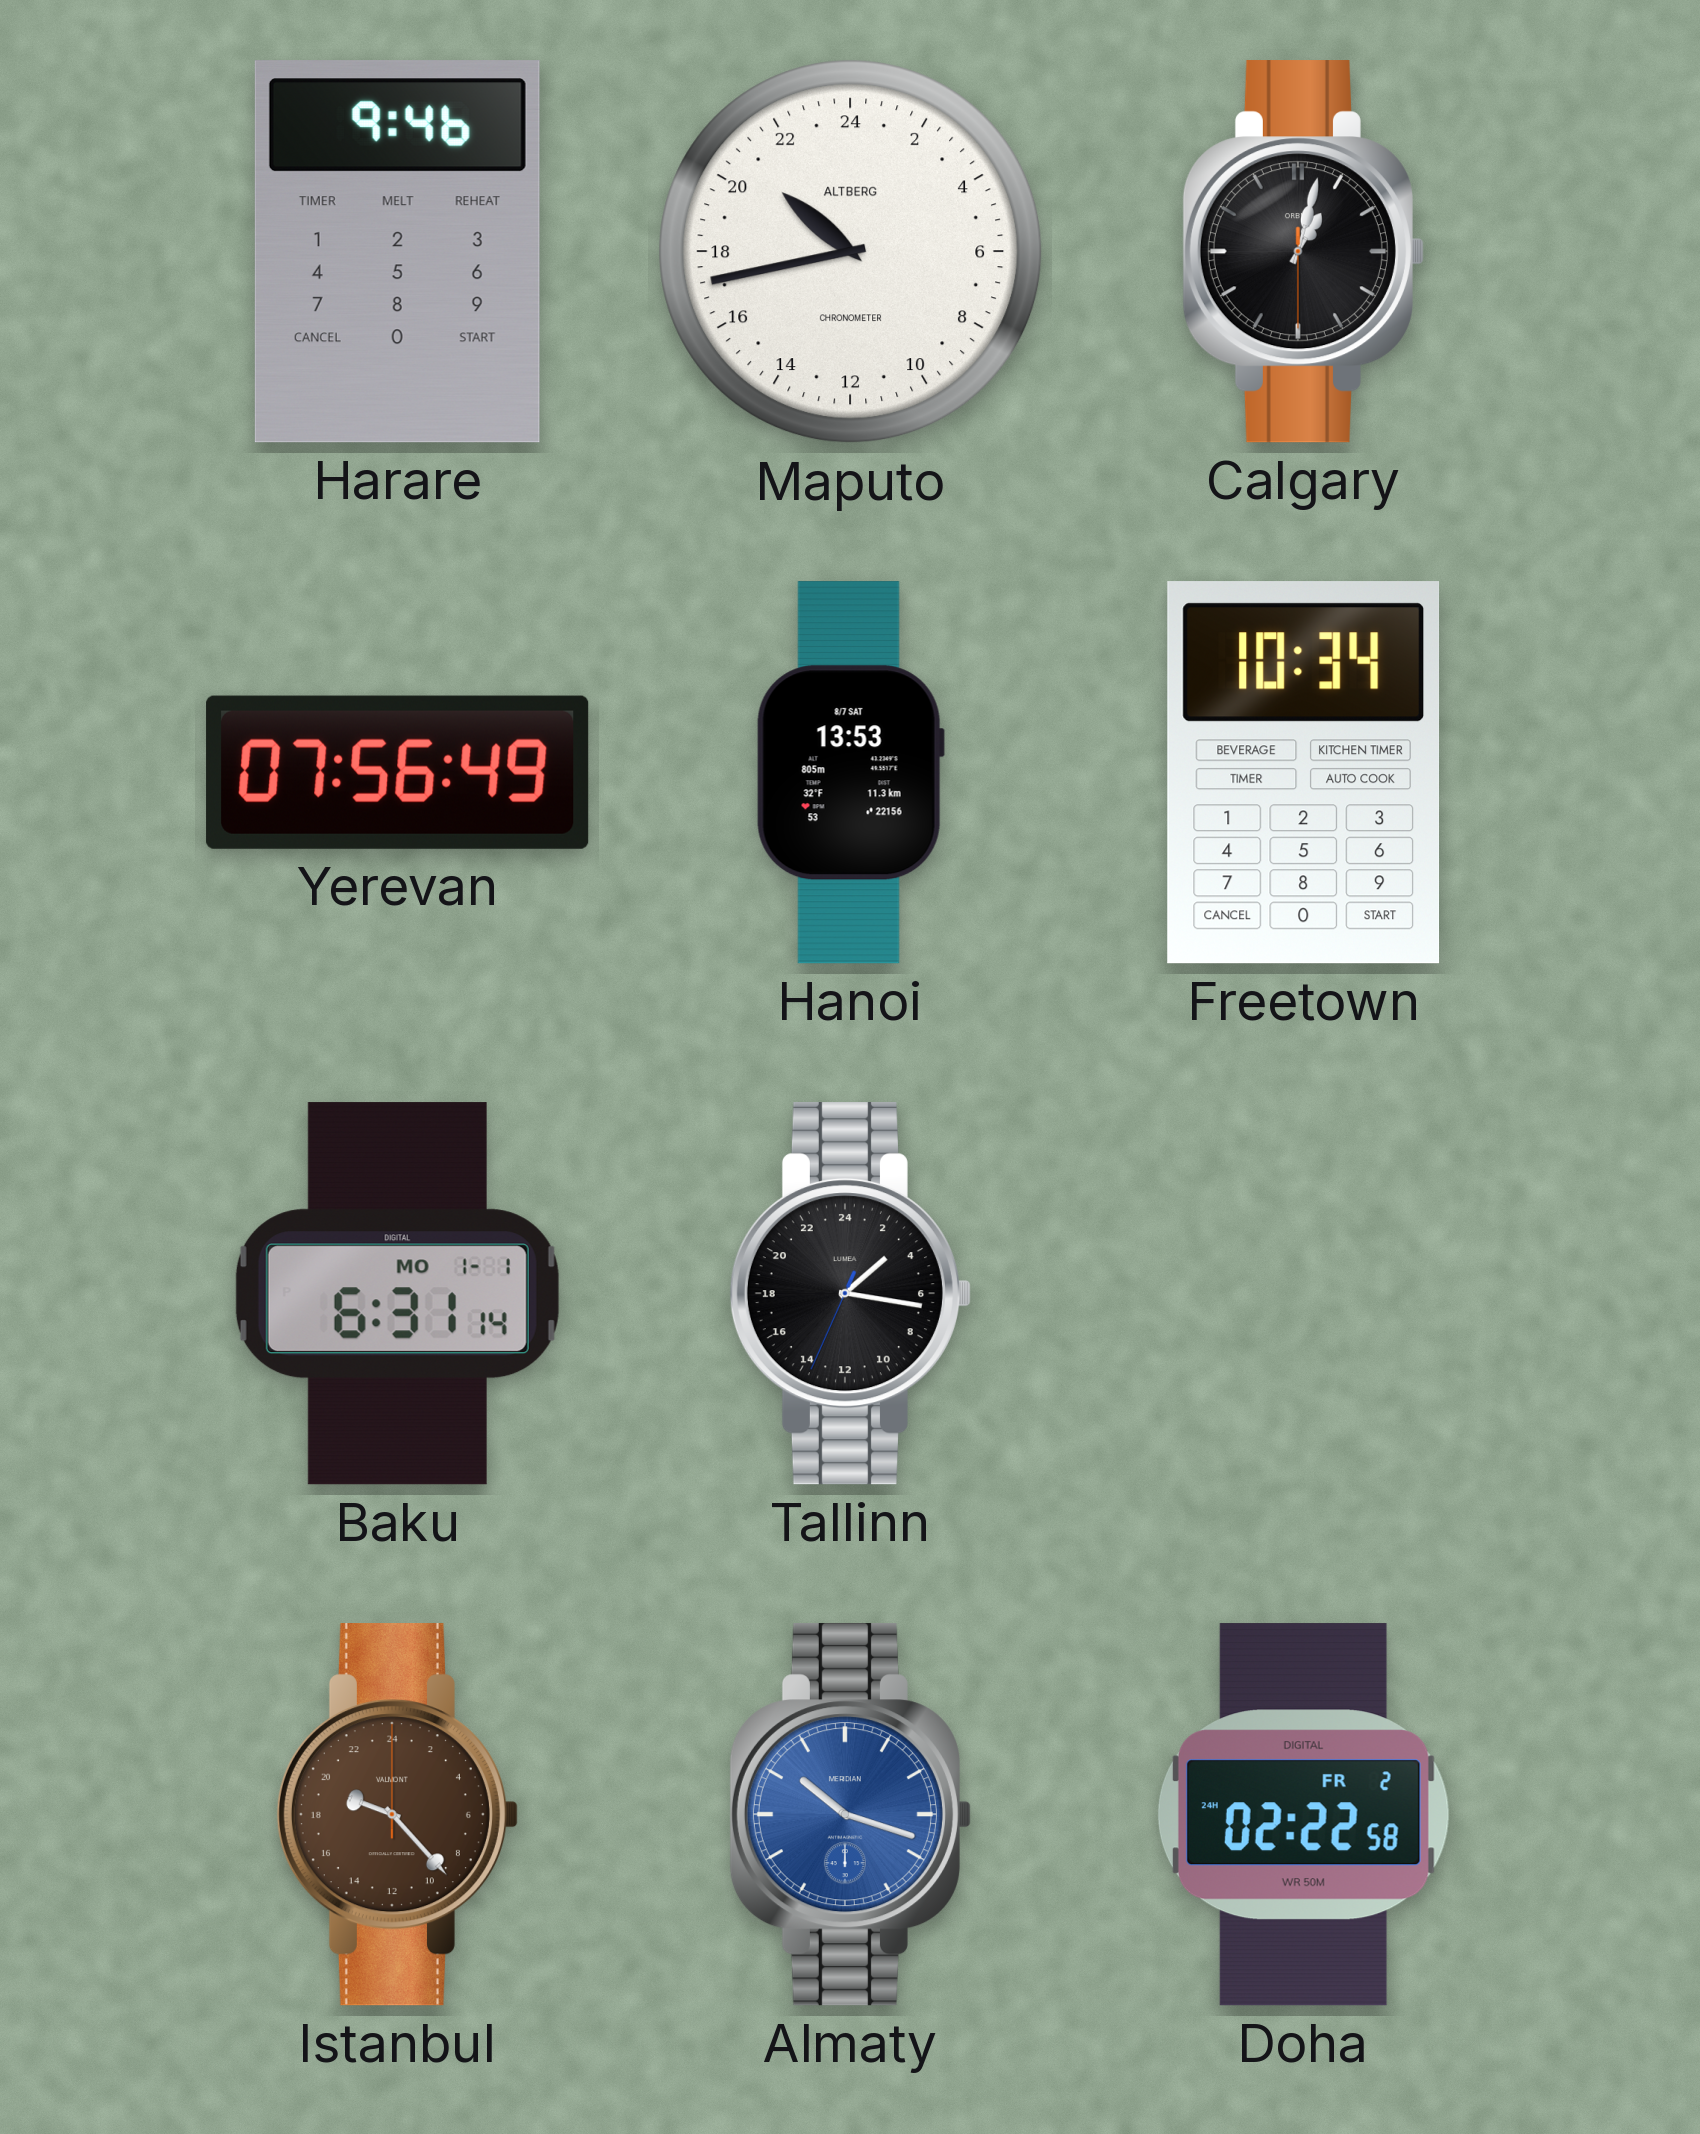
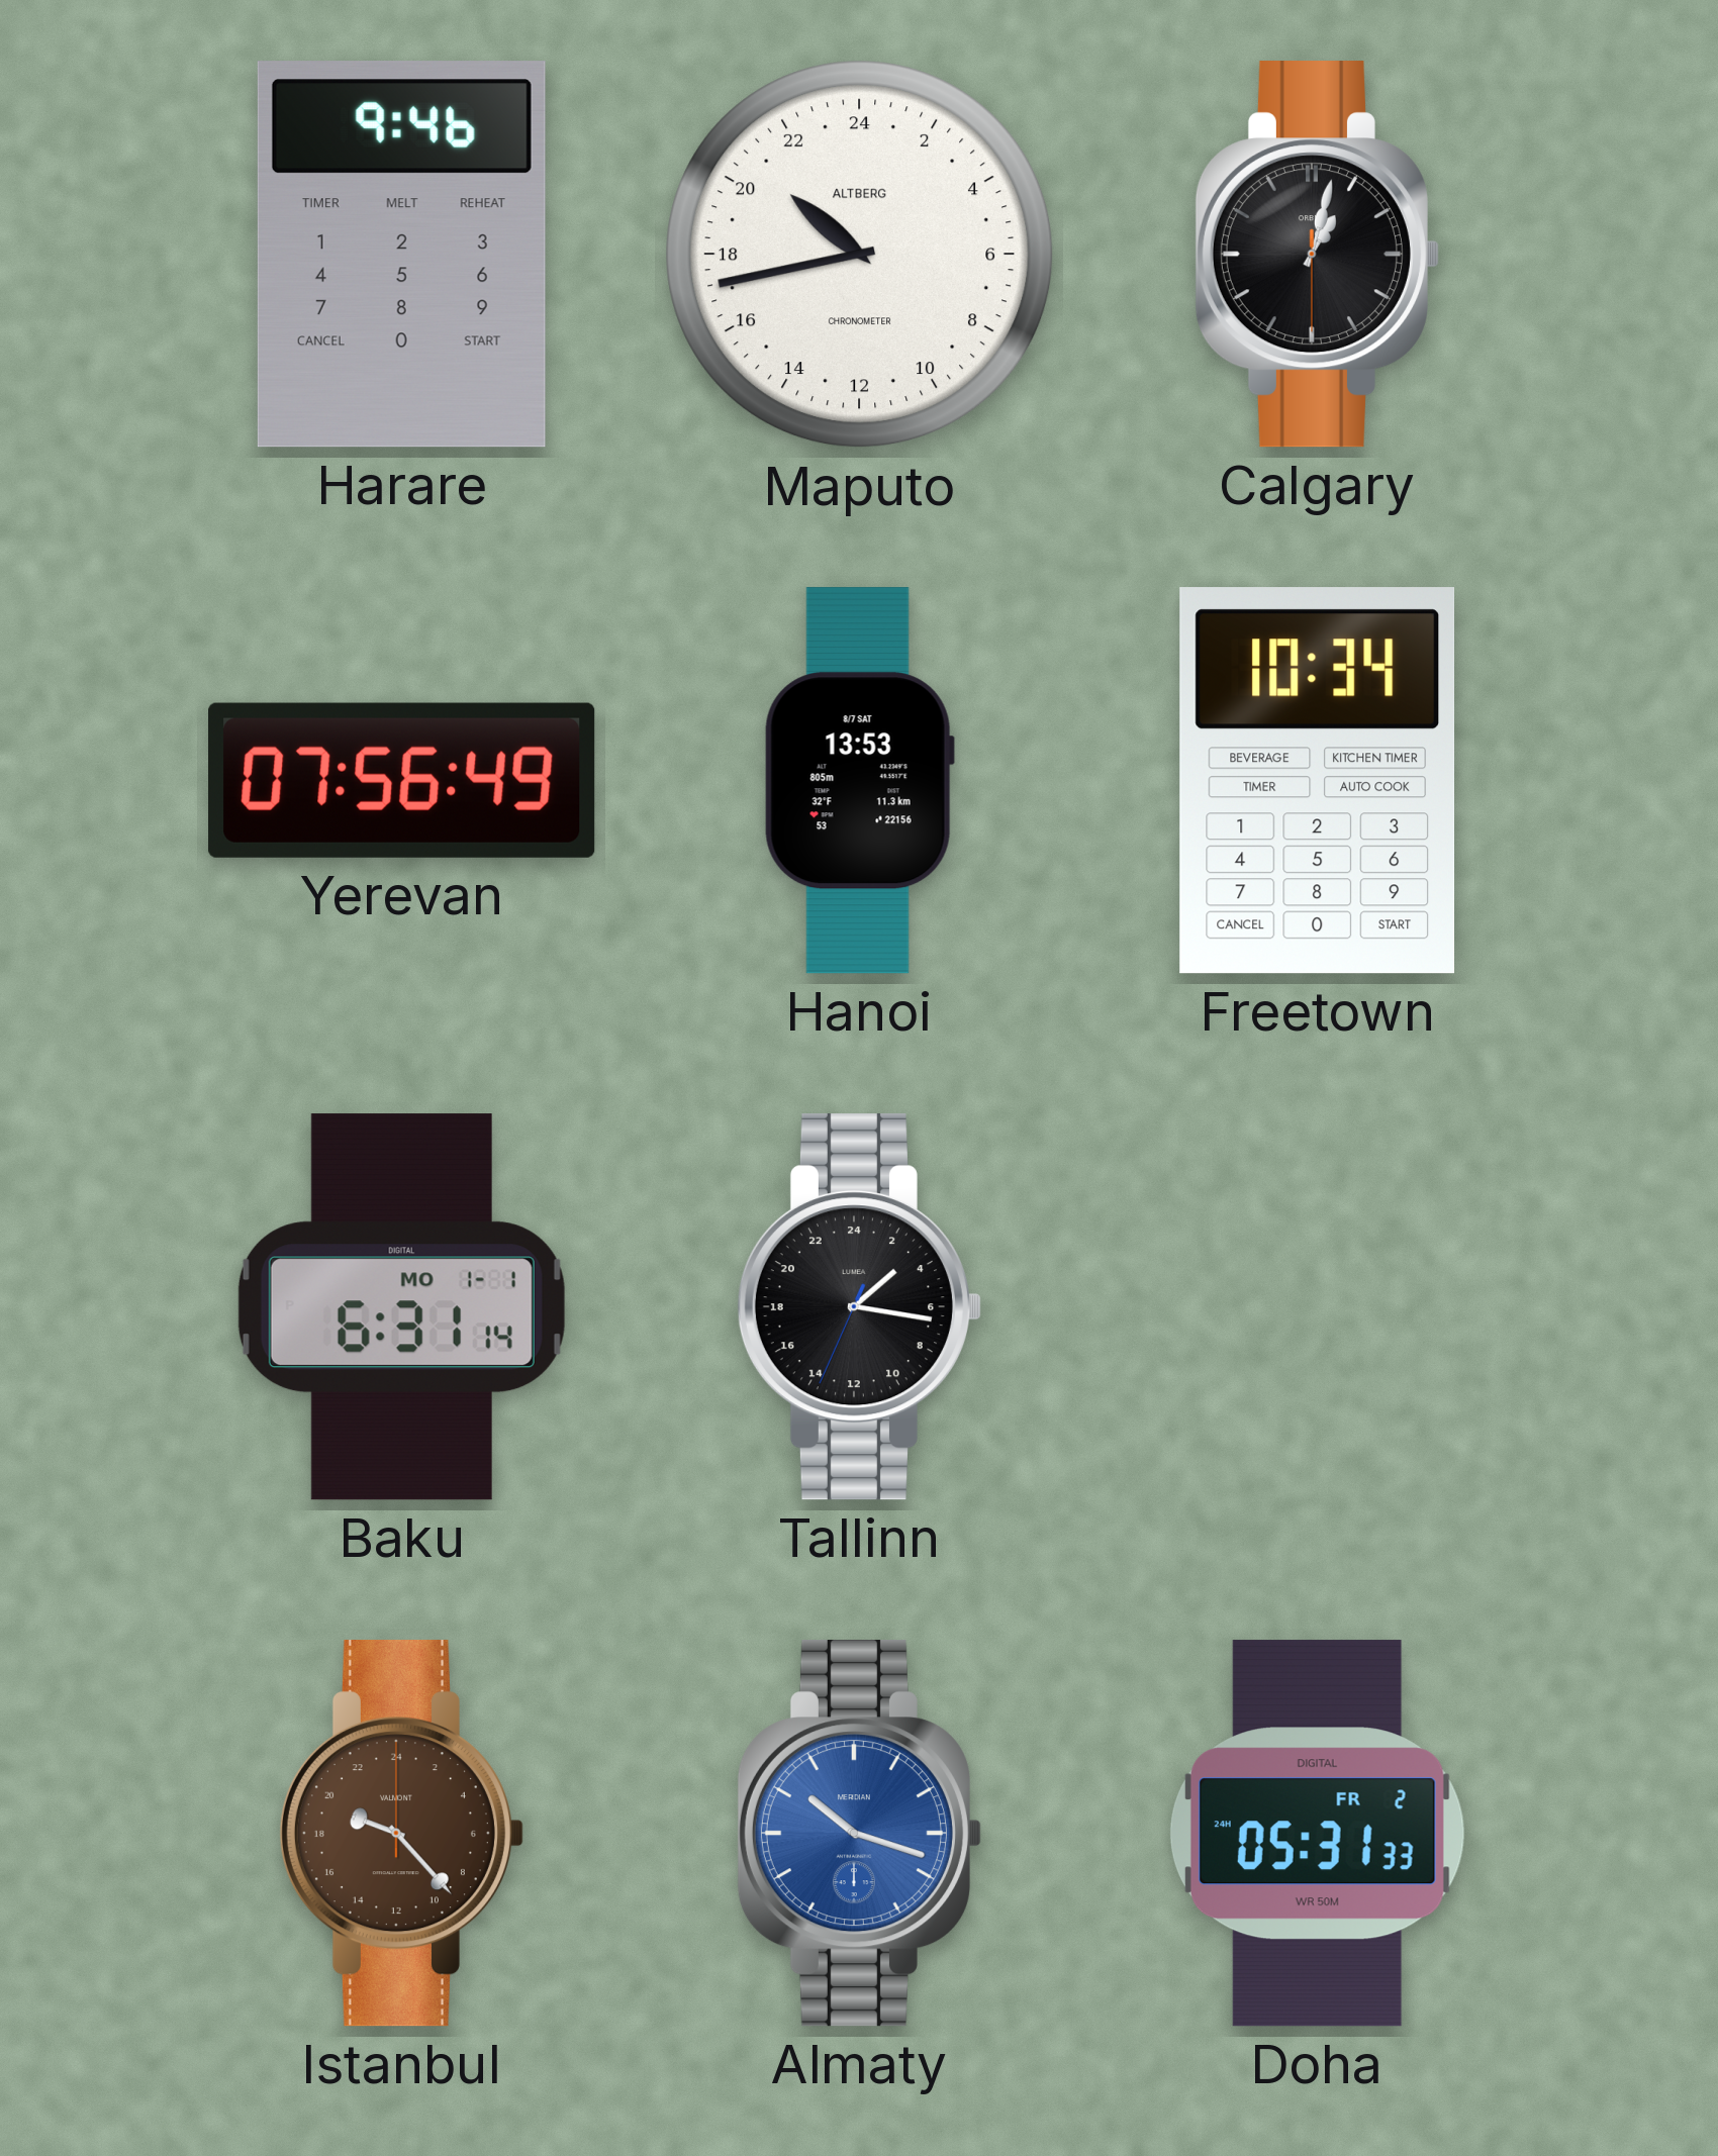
Doha: 02:22 -> 05:31
